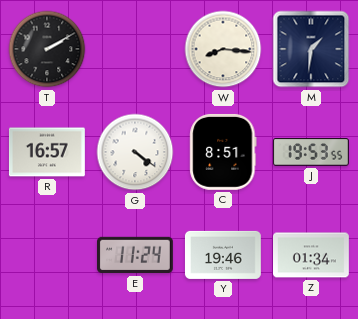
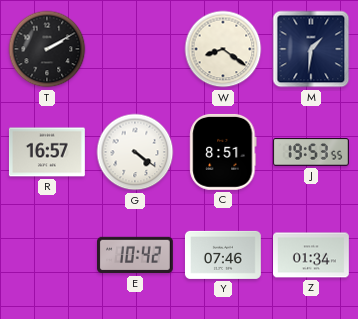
W: 8:16 -> 8:21
E: 11:24 -> 10:42
Y: 19:46 -> 07:46
